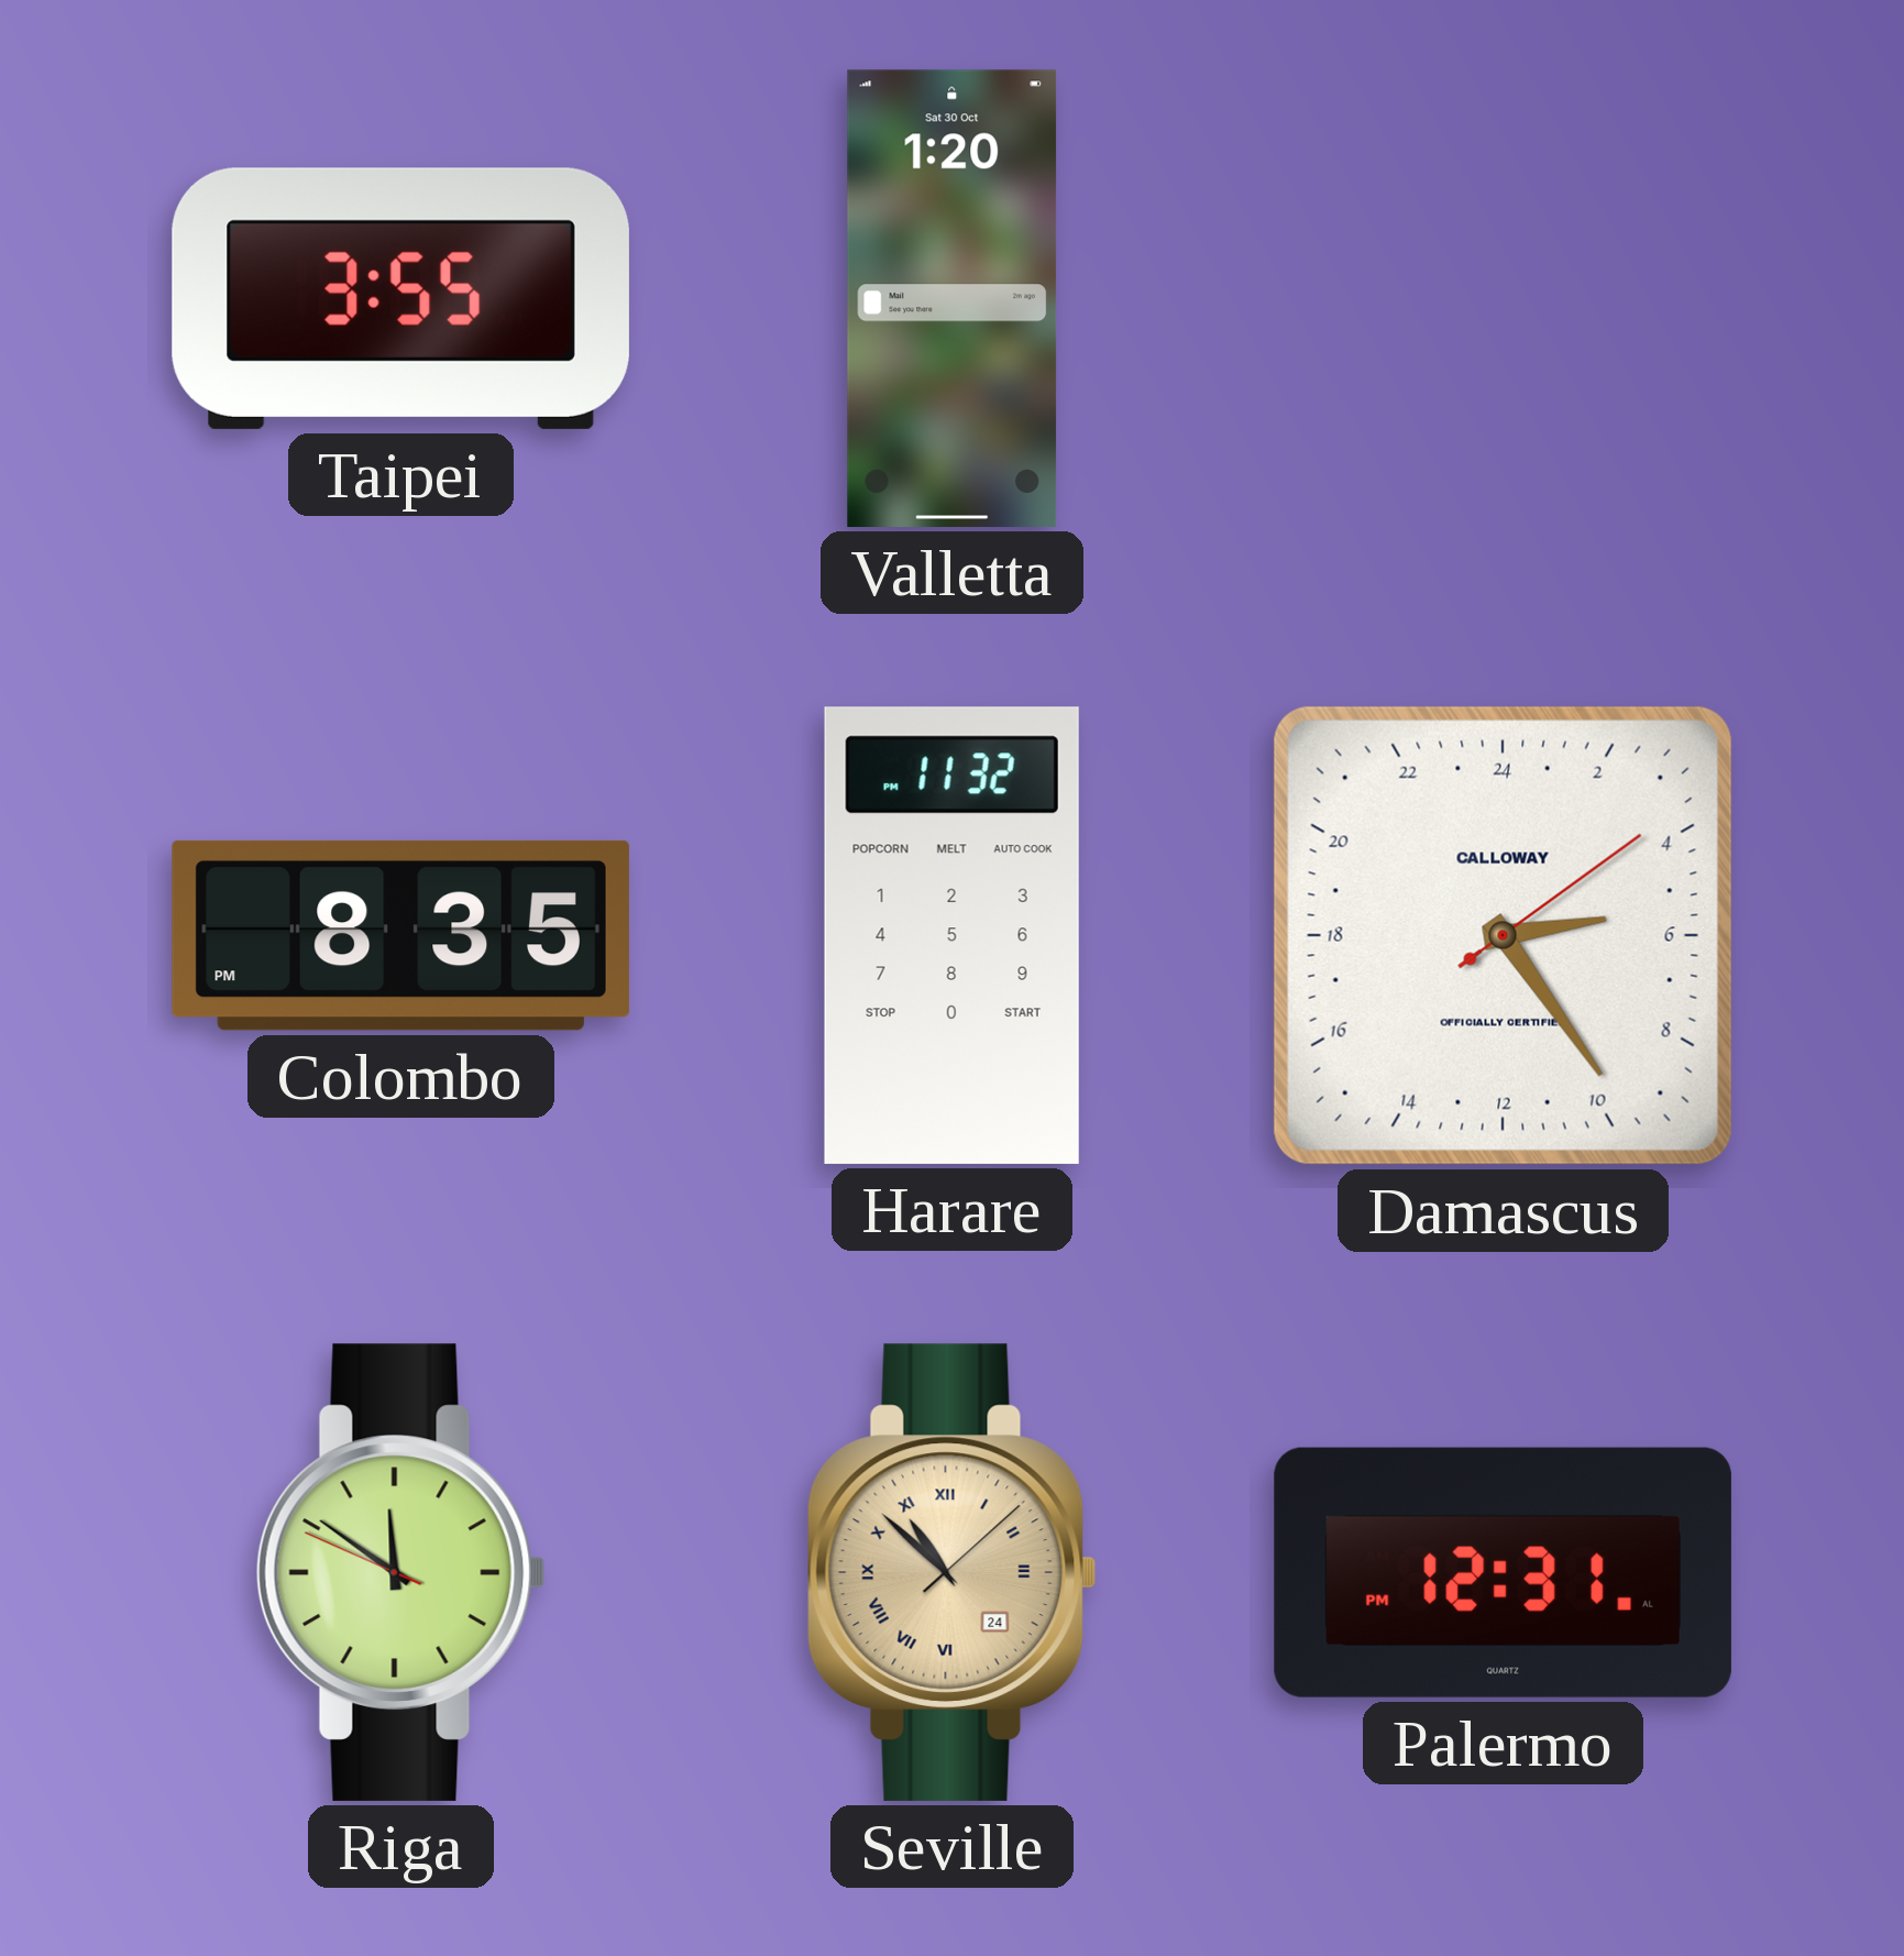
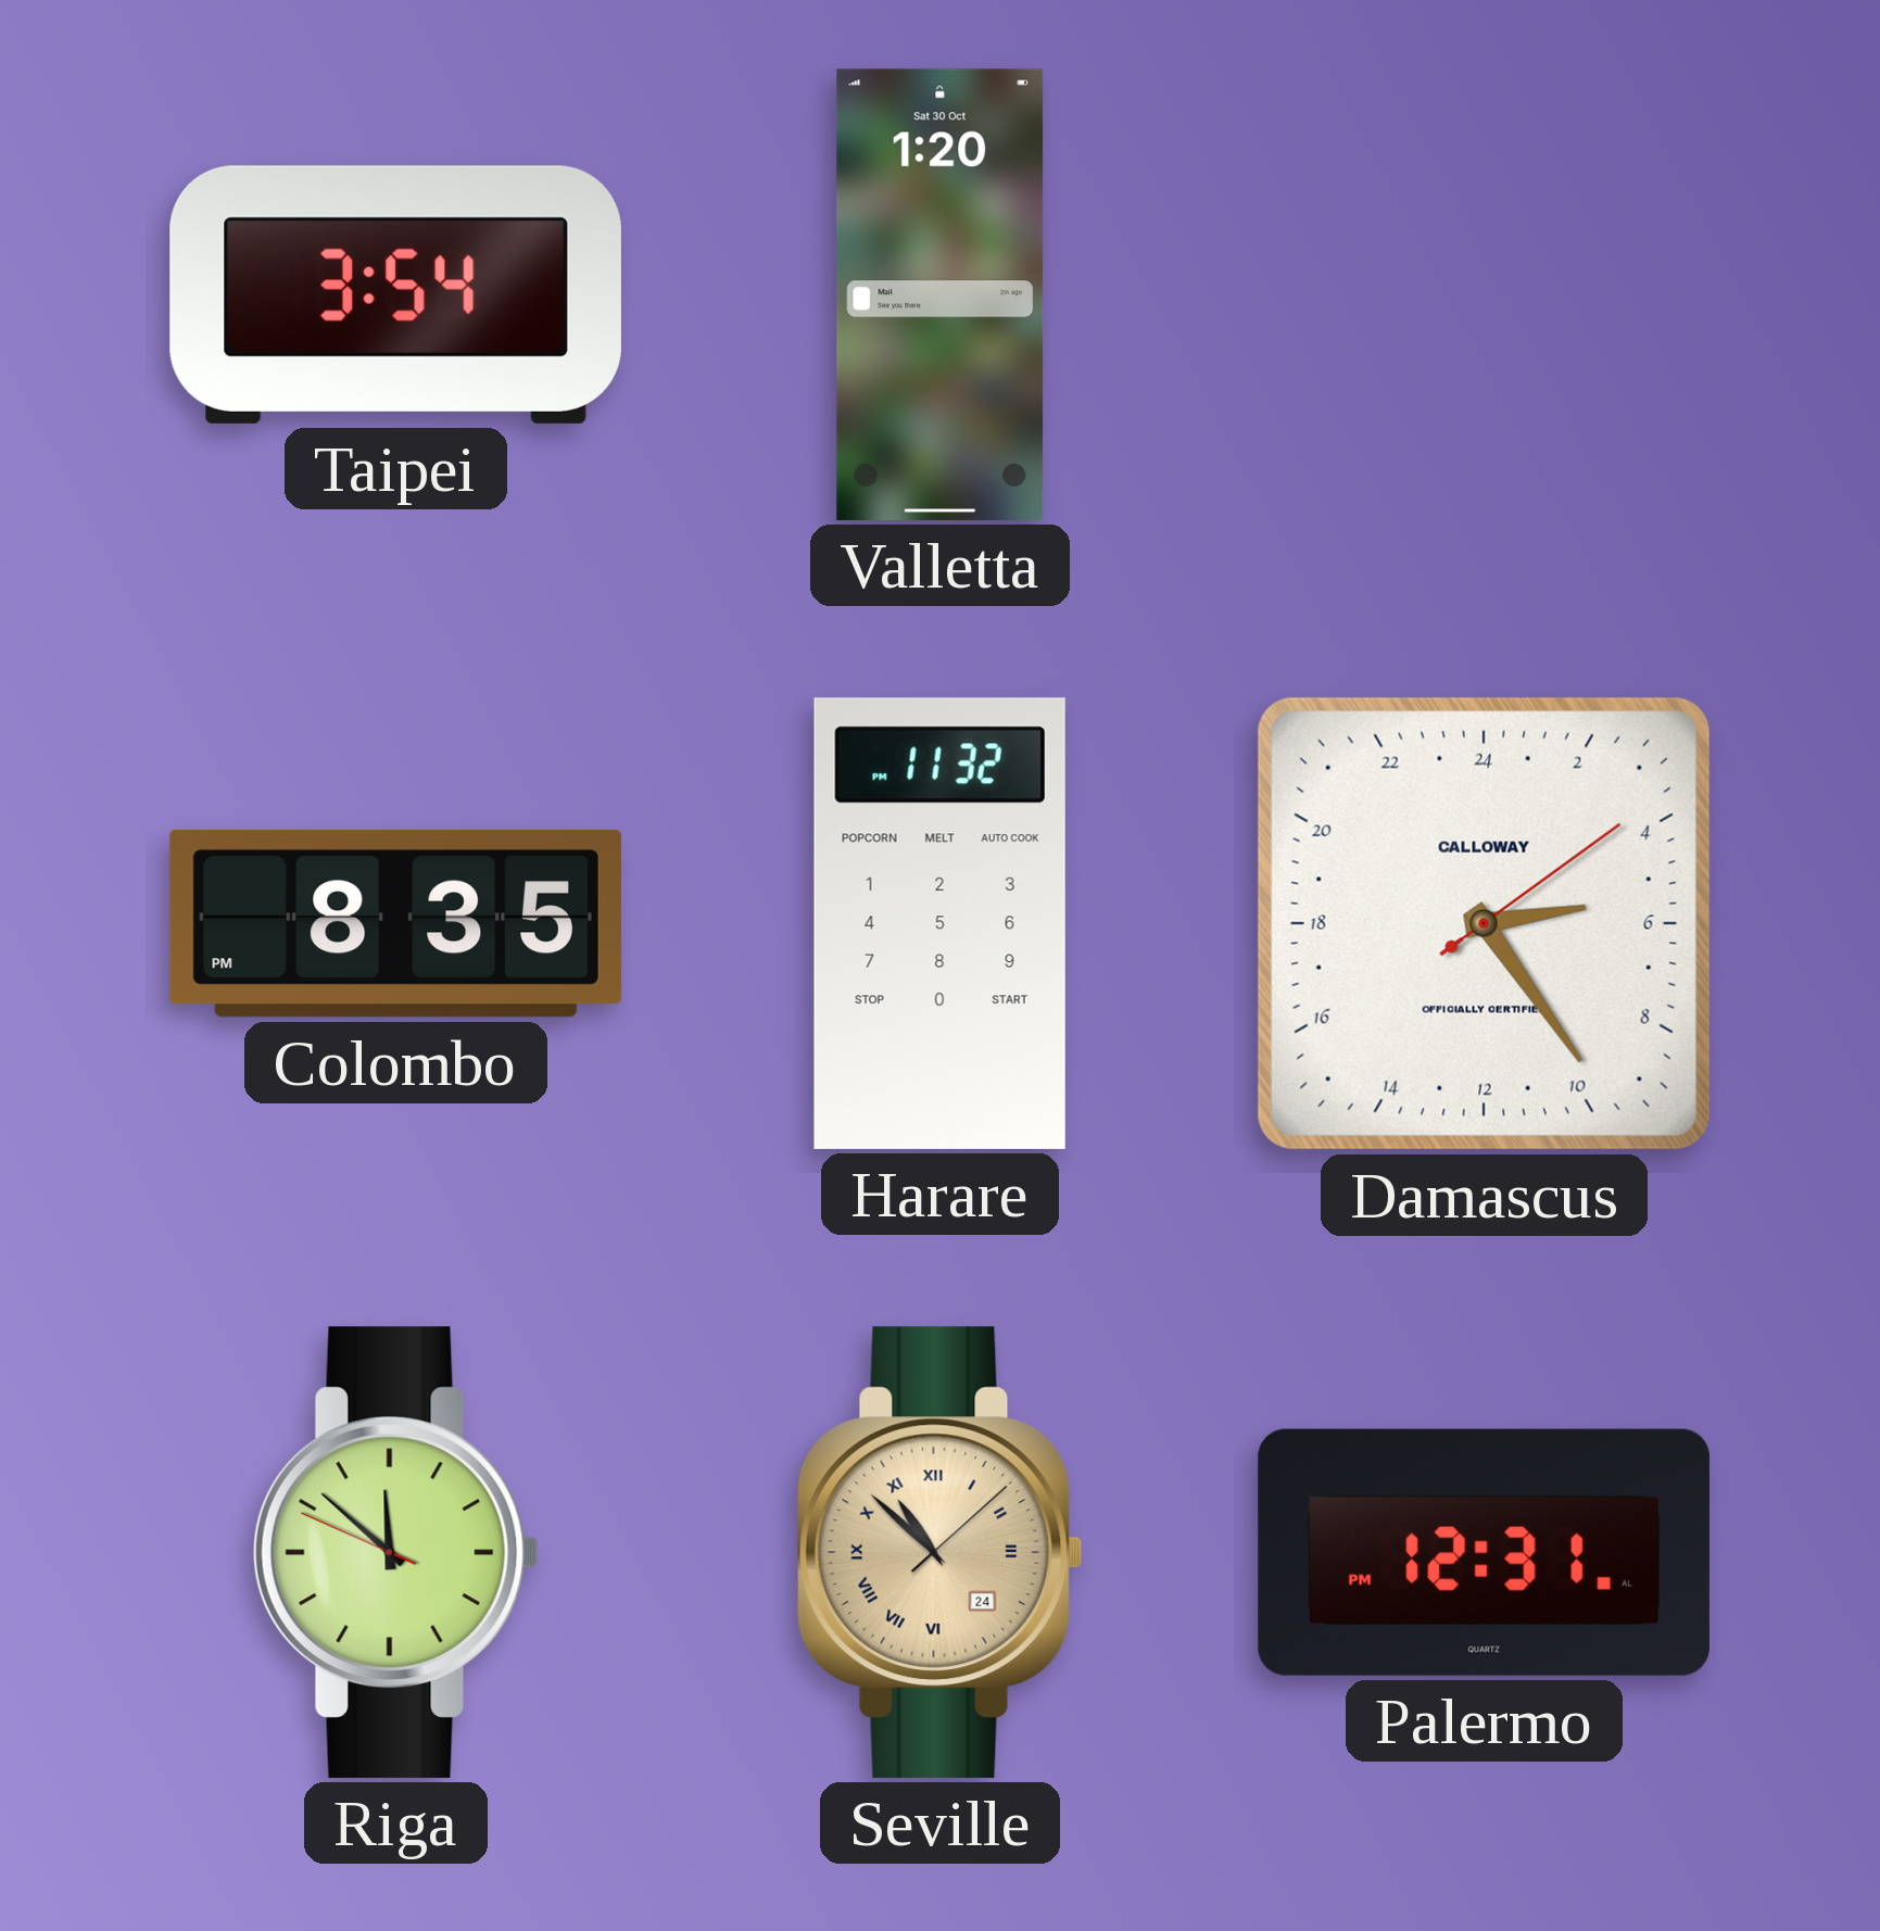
Taipei: 3:55 -> 3:54
Riga: 11:50 -> 11:51
